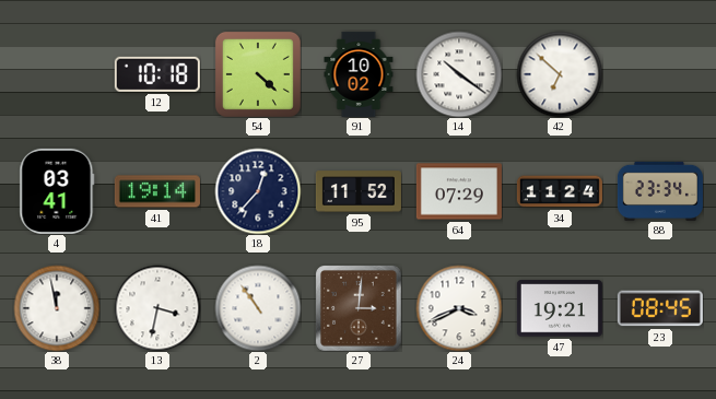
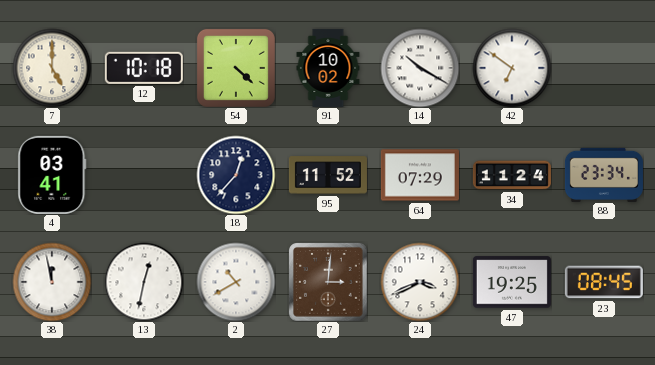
7: none -> 5:00
14: 10:21 -> 10:20
42: 6:52 -> 6:51
41: 19:14 -> none
13: 3:32 -> 12:32
2: 10:54 -> 10:40
47: 19:21 -> 19:25
